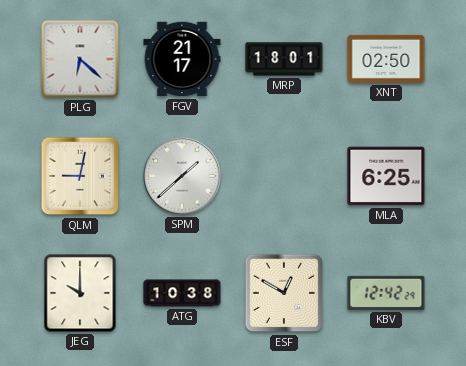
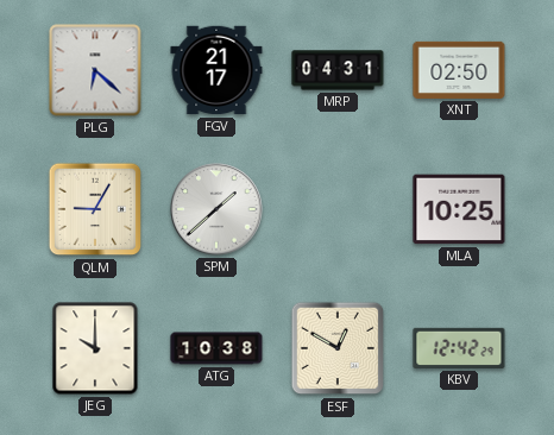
MRP: 18:01 -> 04:31
QLM: 9:02 -> 9:05
MLA: 6:25 -> 10:25
